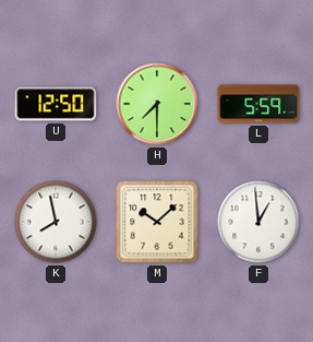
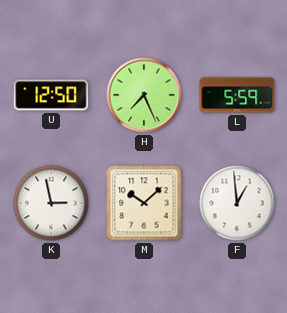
H: 7:30 -> 7:26
K: 7:58 -> 2:58
